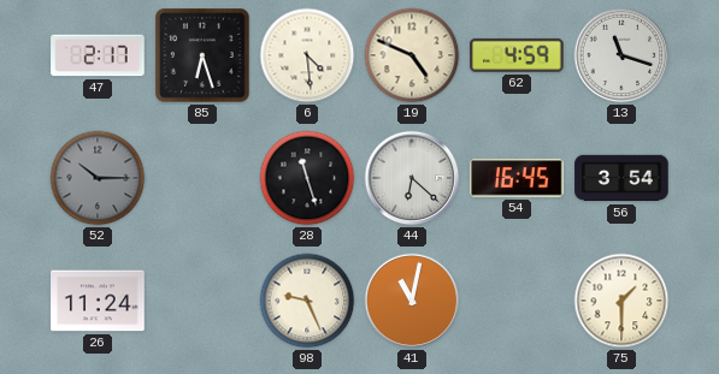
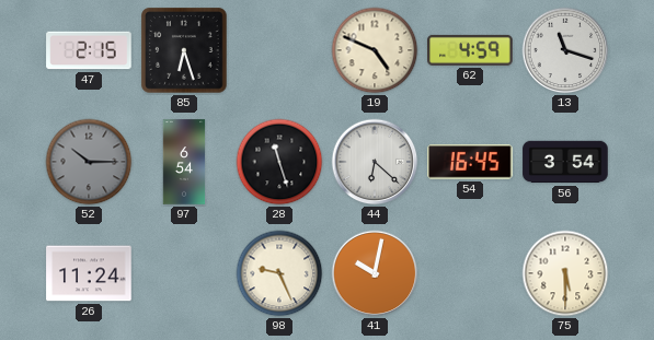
47: 2:17 -> 2:15
6: 4:29 -> none
97: none -> 6:54
41: 11:02 -> 10:02
75: 1:30 -> 5:30
